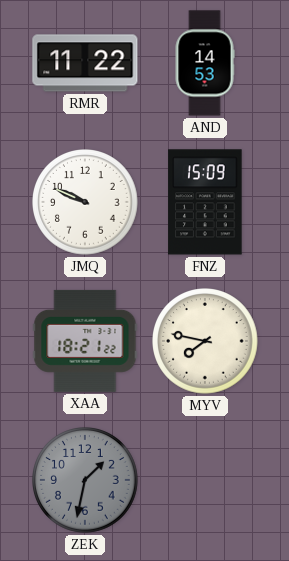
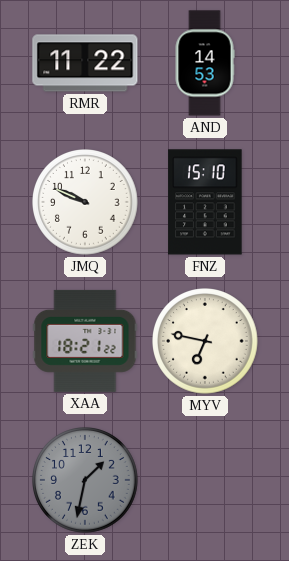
FNZ: 15:09 -> 15:10
MYV: 7:47 -> 6:47
